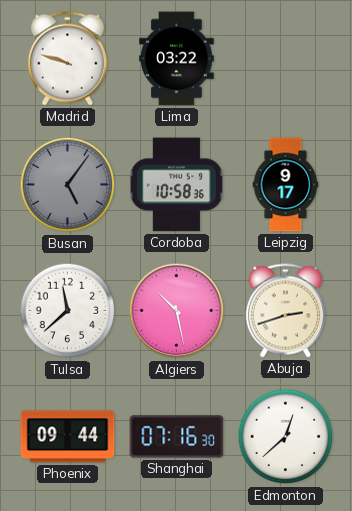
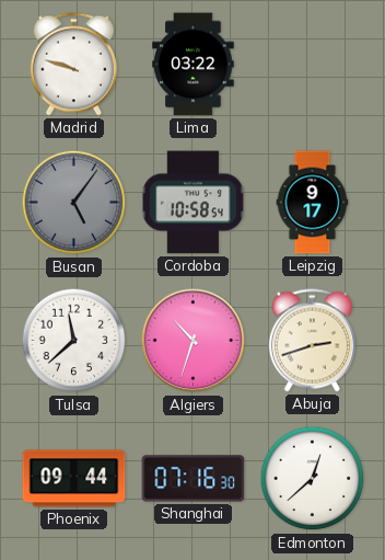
Cordoba: 10:58:36 -> 10:58:54
Algiers: 10:28 -> 10:33
